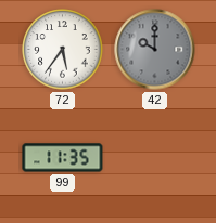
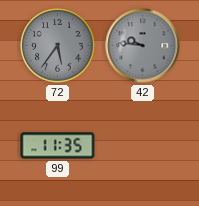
72 dial: white -> grey
42: 10:00 -> 9:46
